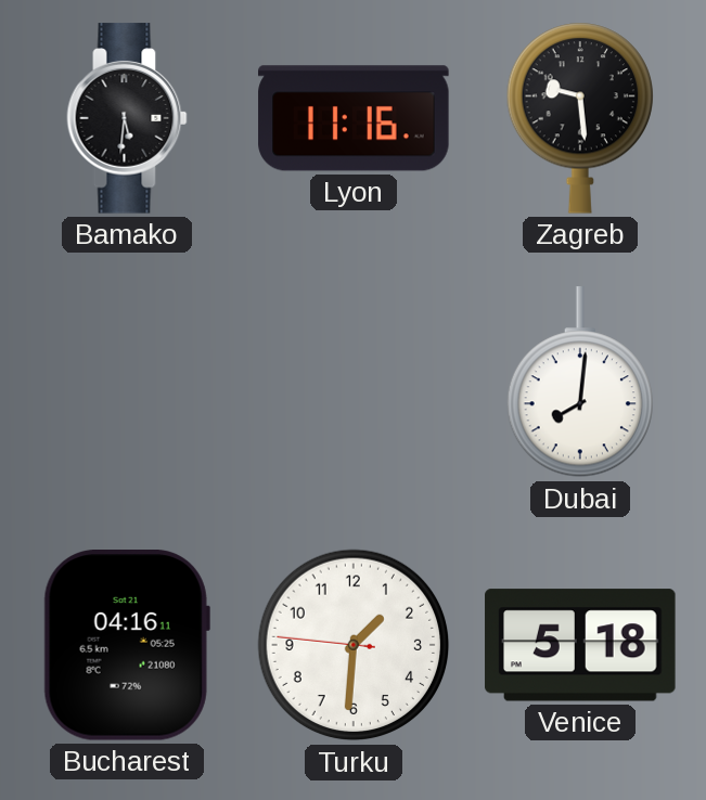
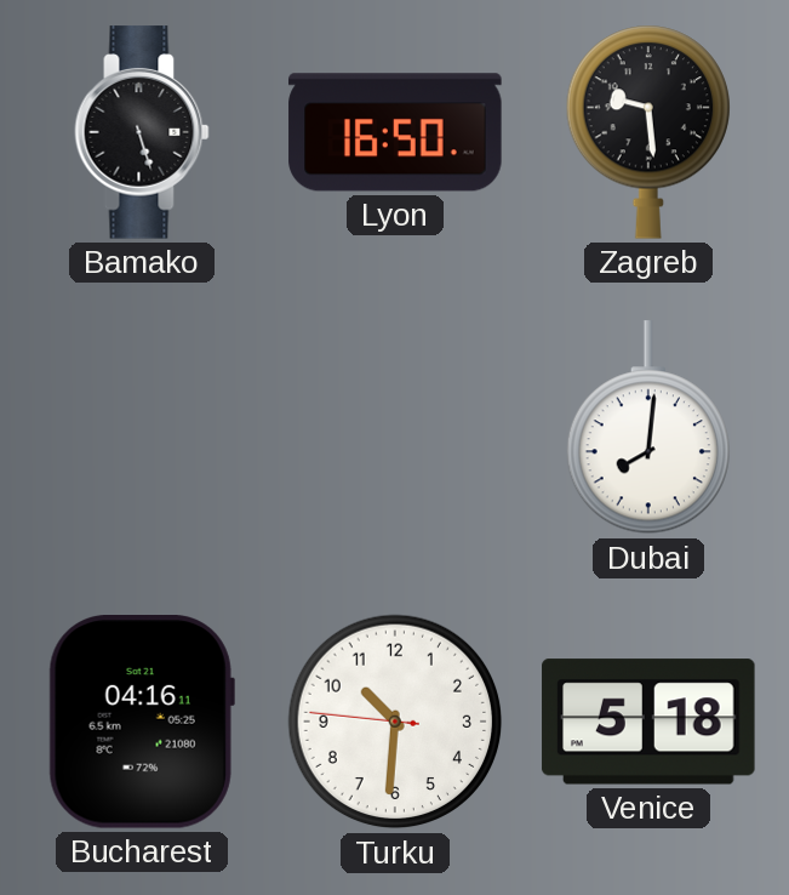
Bamako: 5:31 -> 5:27
Lyon: 11:16 -> 16:50
Turku: 1:30 -> 10:30
